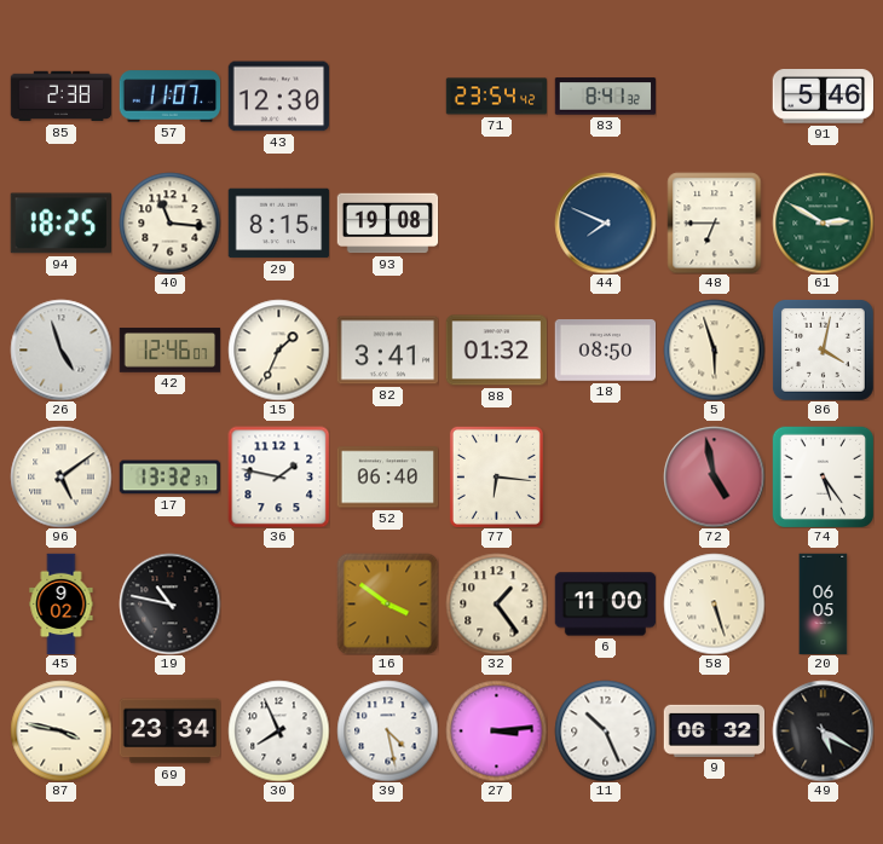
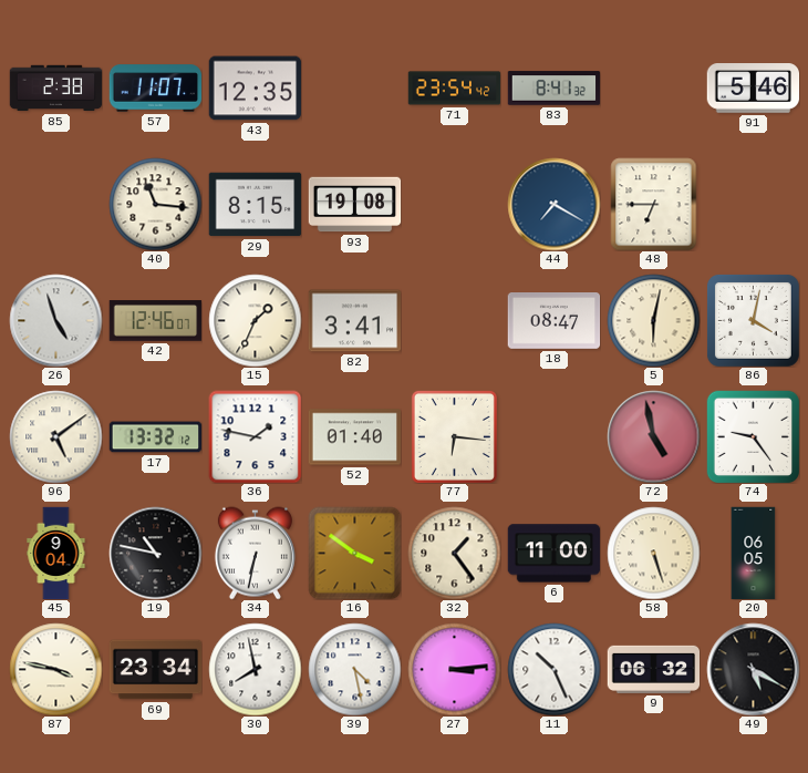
43: 12:30 -> 12:35
94: 18:25 -> none
44: 7:49 -> 7:20
61: 2:50 -> none
88: 01:32 -> none
18: 08:50 -> 08:47
5: 5:57 -> 6:02
17: 13:32:37 -> 13:32:12
52: 06:40 -> 01:40
74: 5:24 -> 9:24
45: 9:02 -> 9:04
34: none -> 6:32
30: 7:56 -> 7:58
